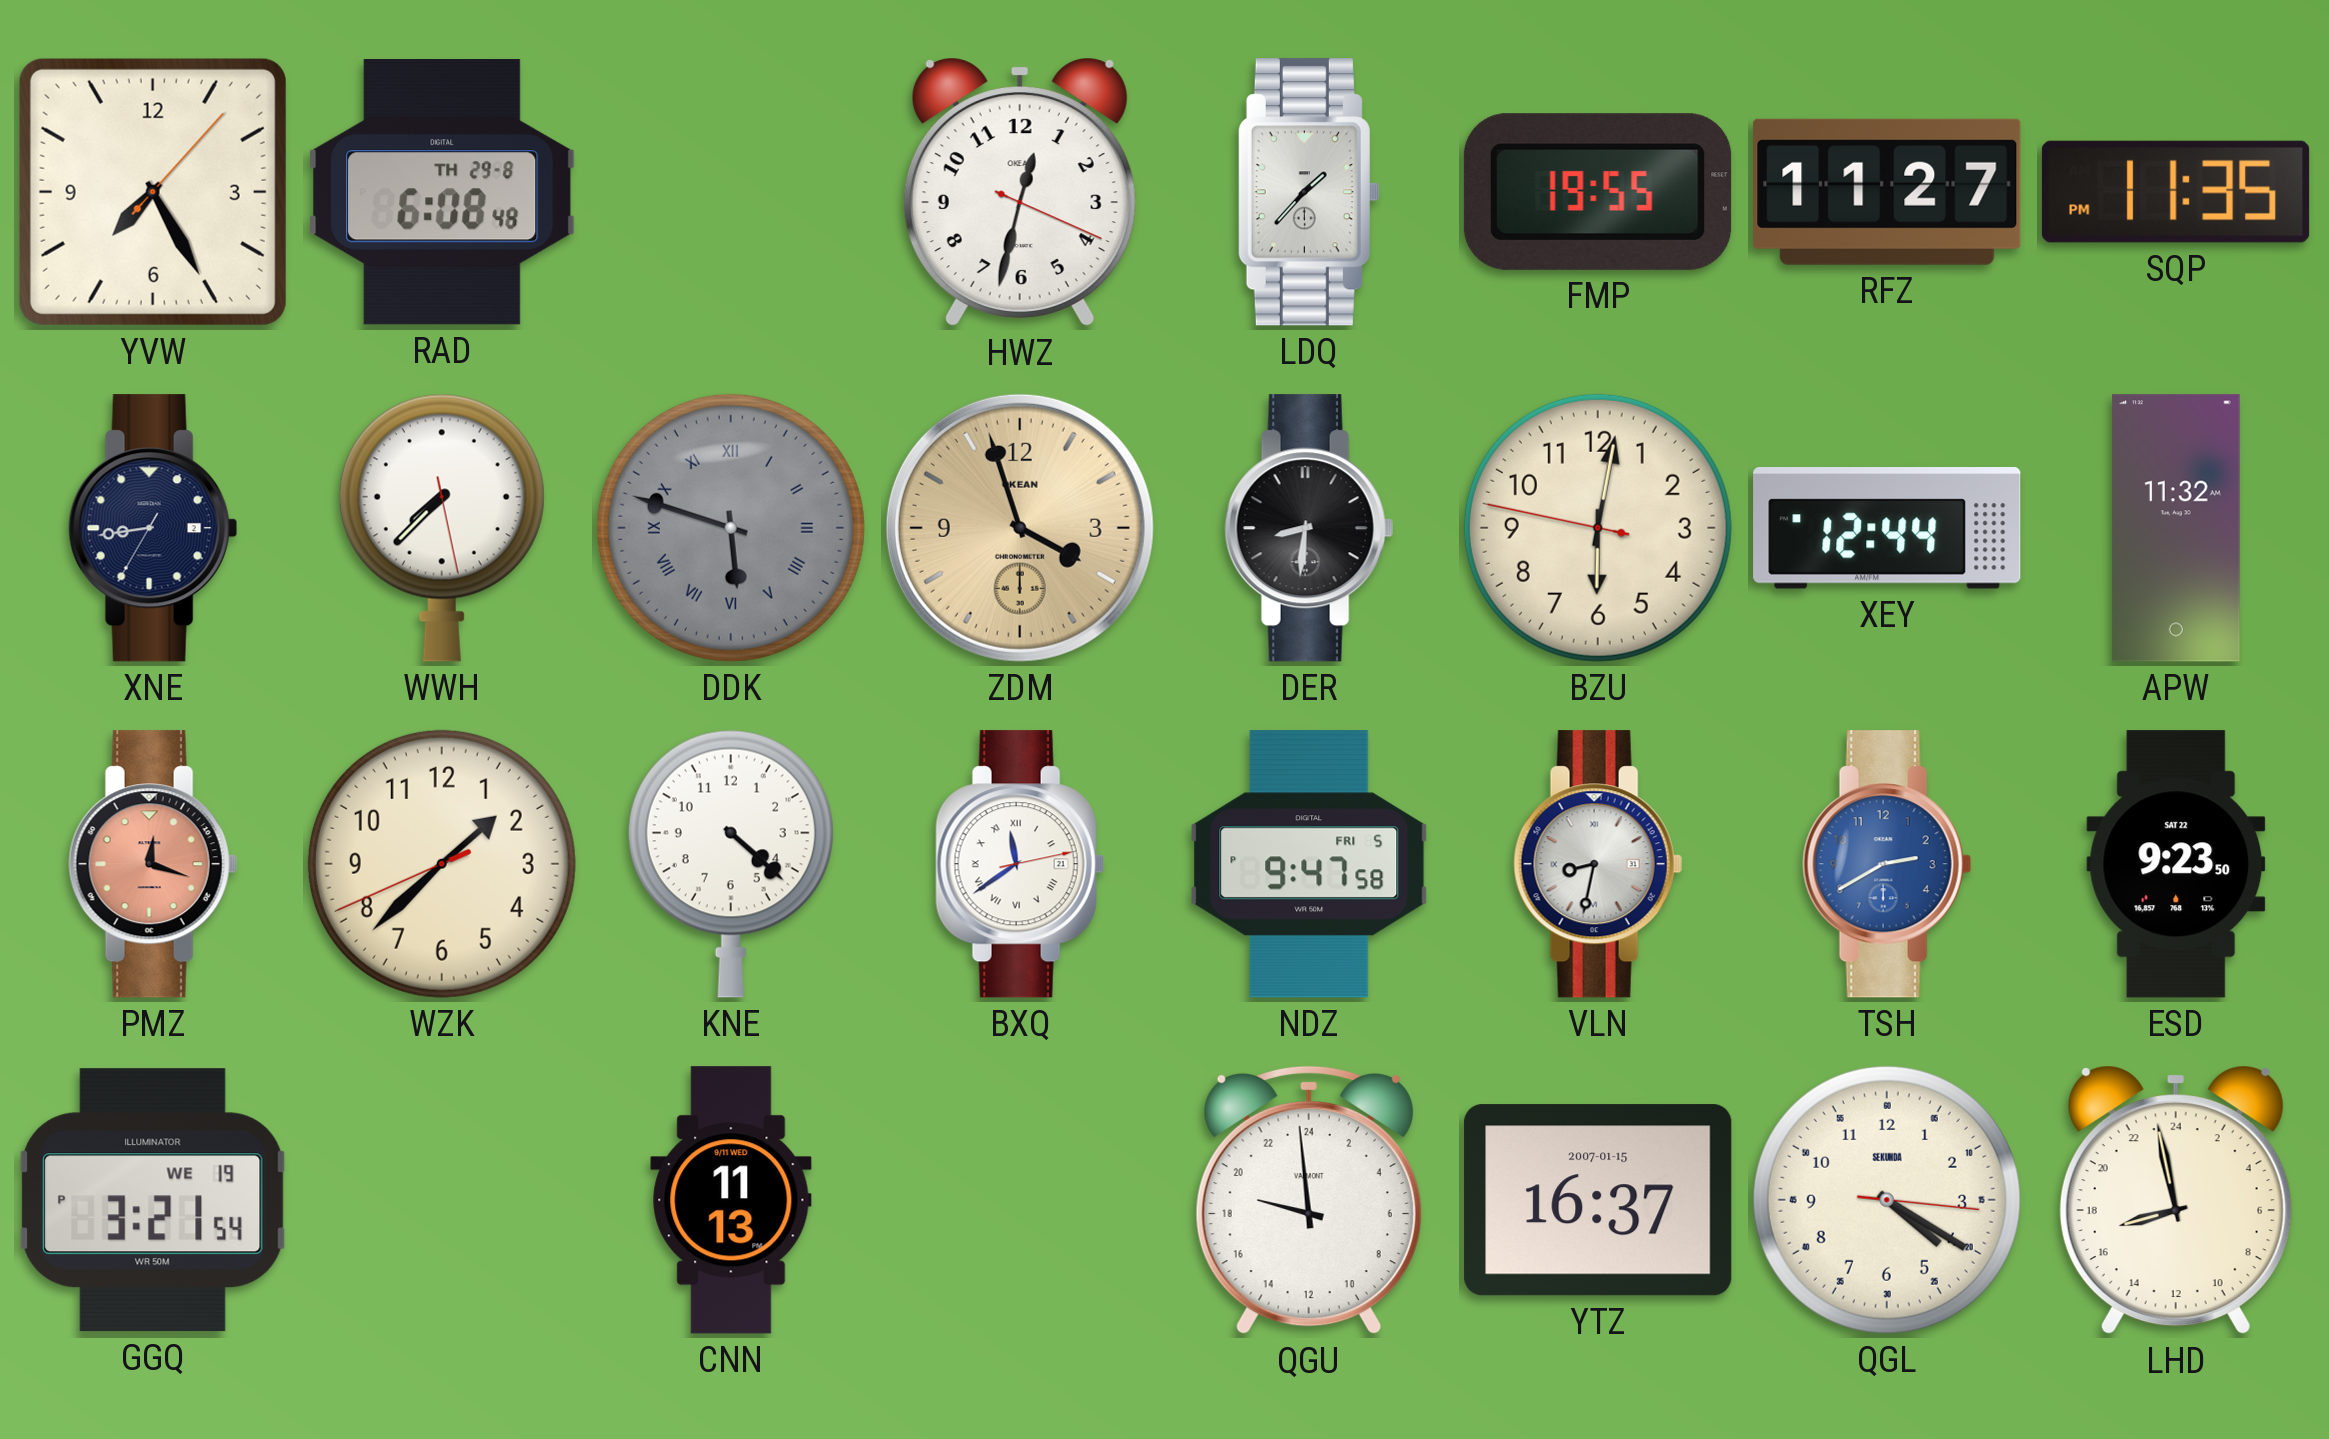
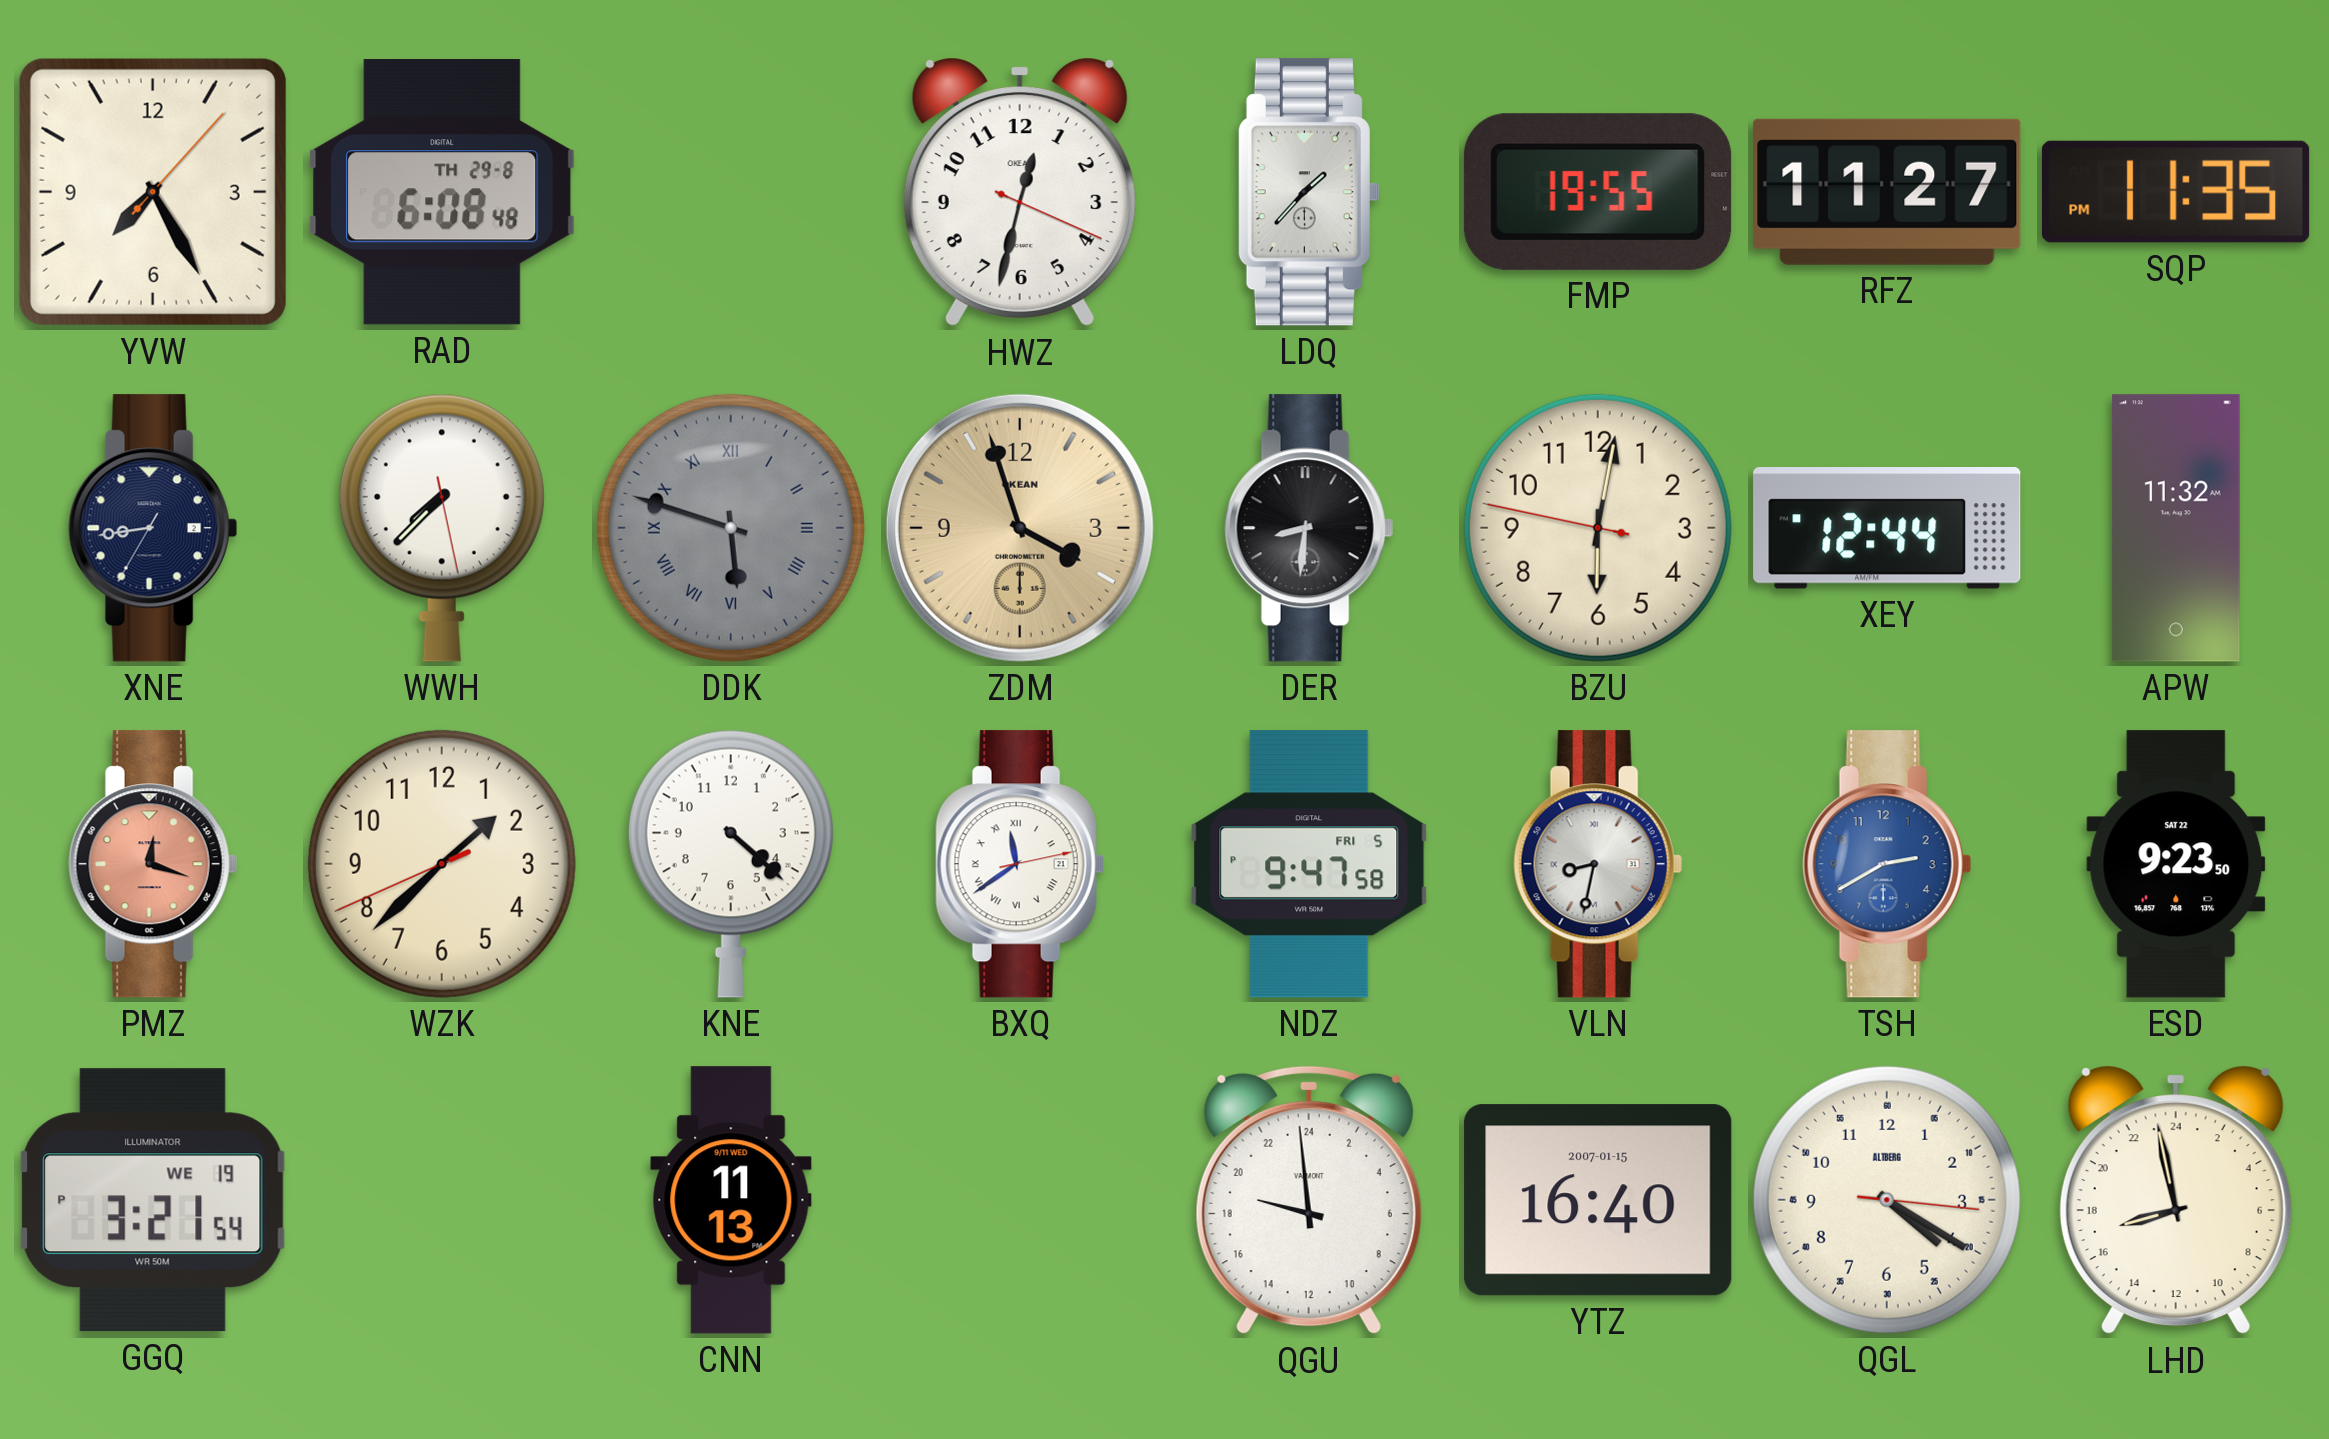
YTZ: 16:37 -> 16:40
QGL brand: SEKUNDA -> ALTBERG
